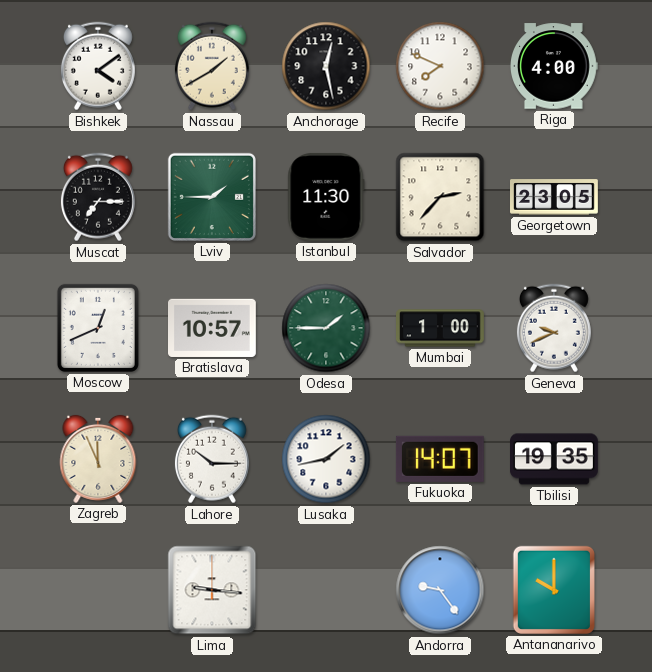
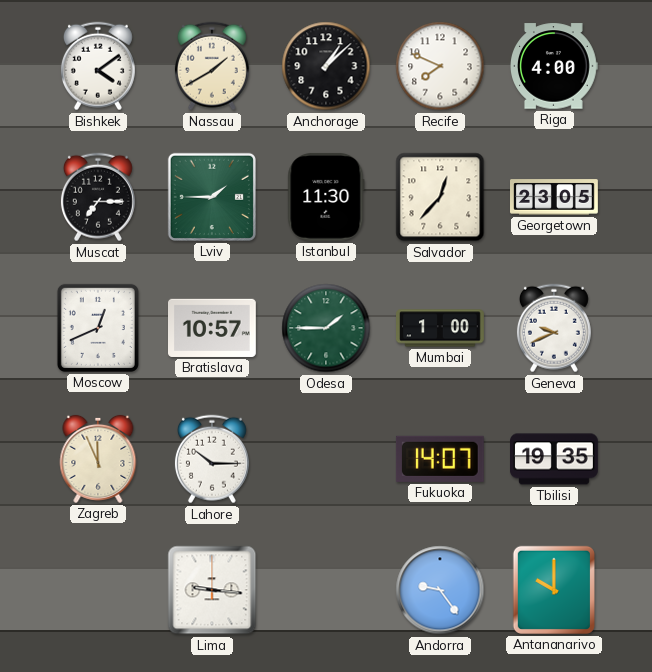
Anchorage: 12:28 -> 1:08
Salvador: 2:37 -> 12:37
Lusaka: 1:43 -> none
